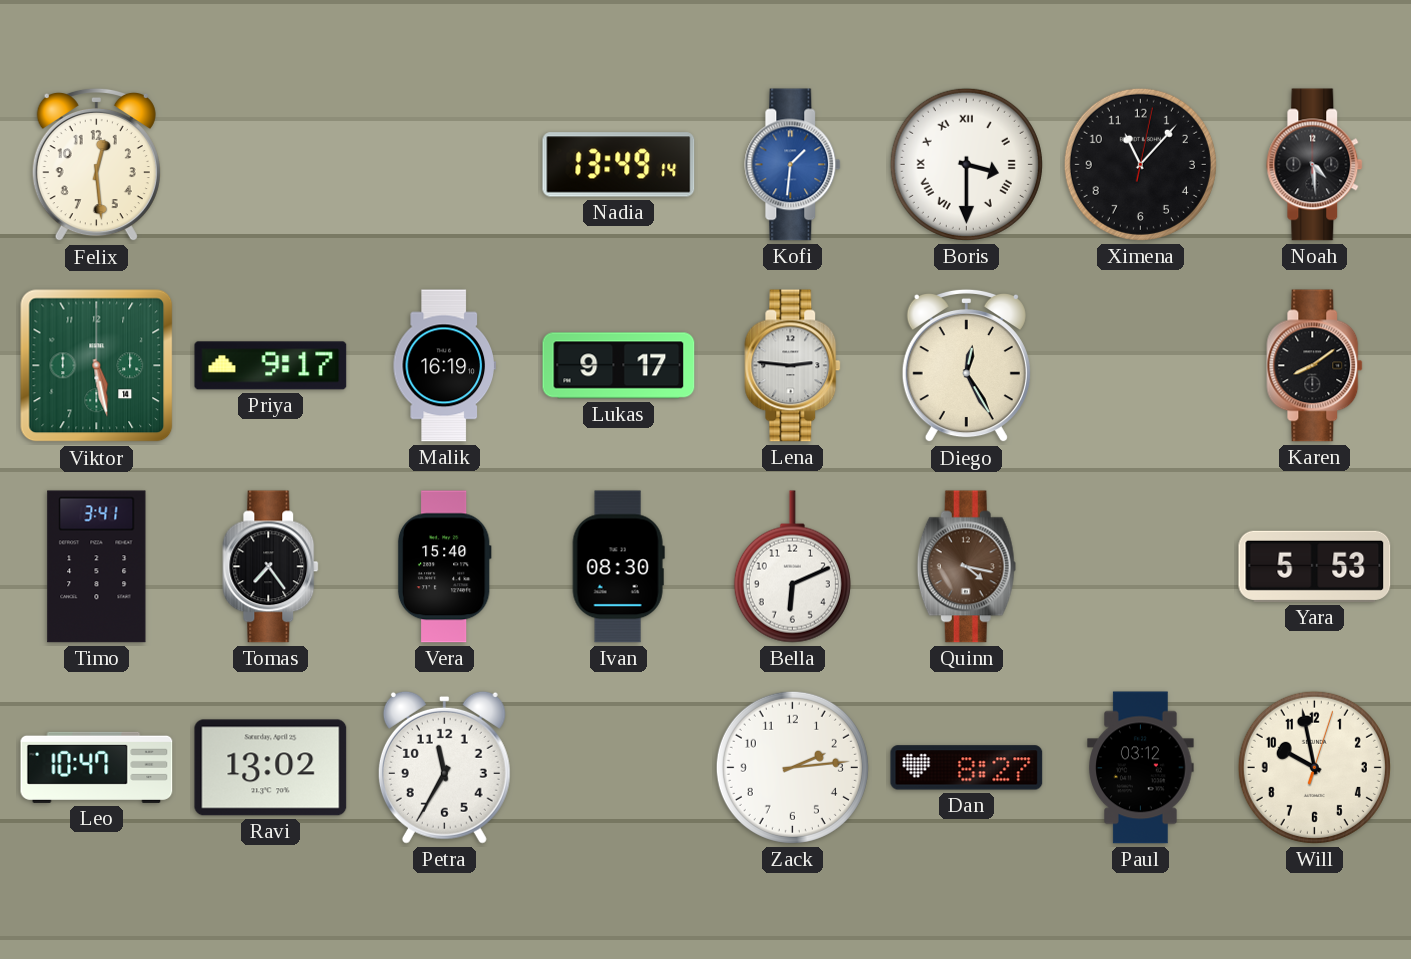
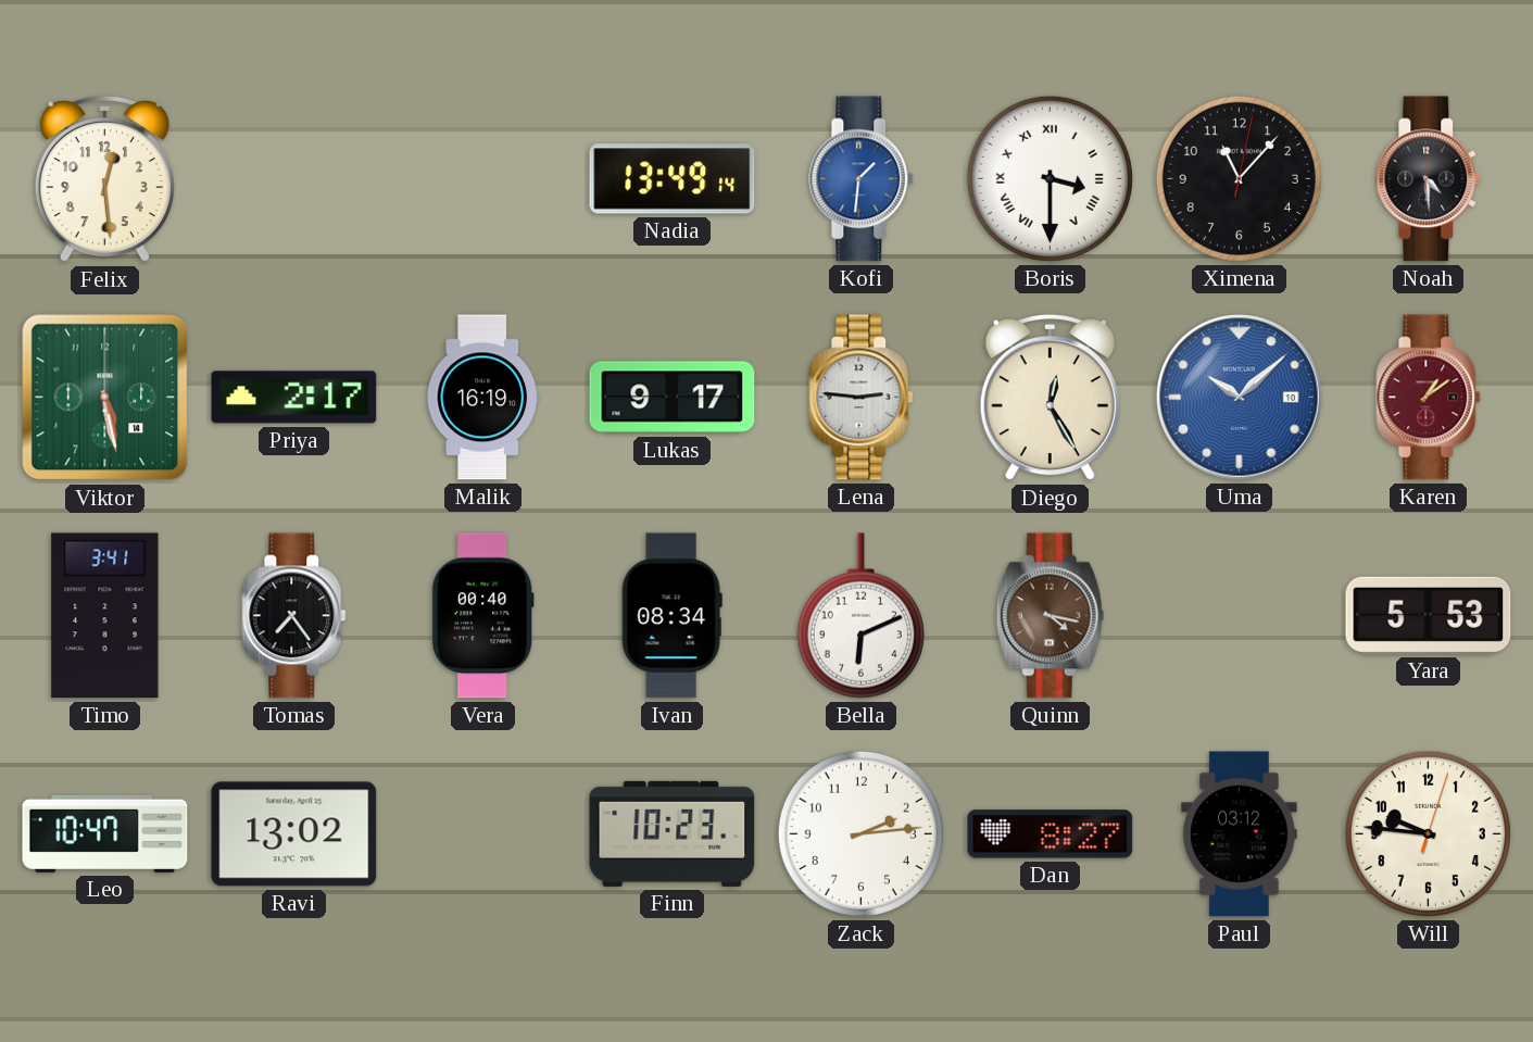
Priya: 9:17 -> 2:17
Uma: none -> 10:08
Karen: 8:09 -> 1:09
Karen dial: black -> burgundy
Vera: 15:40 -> 00:40
Ivan: 08:30 -> 08:34
Petra: 11:35 -> none
Finn: none -> 10:23
Will: 9:58 -> 9:46
